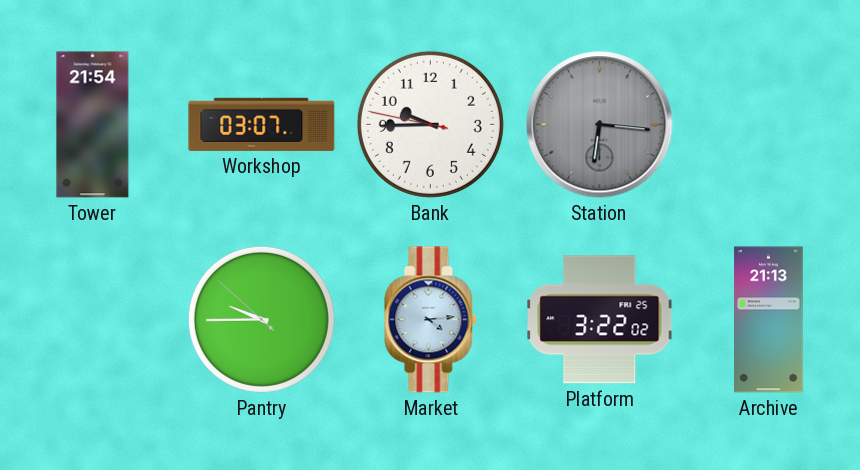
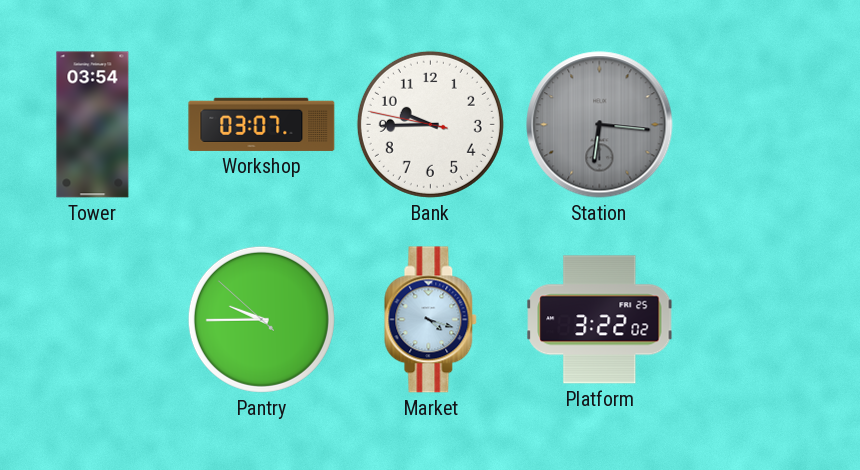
Tower: 21:54 -> 03:54
Market: 4:14 -> 4:18
Archive: 21:13 -> none
